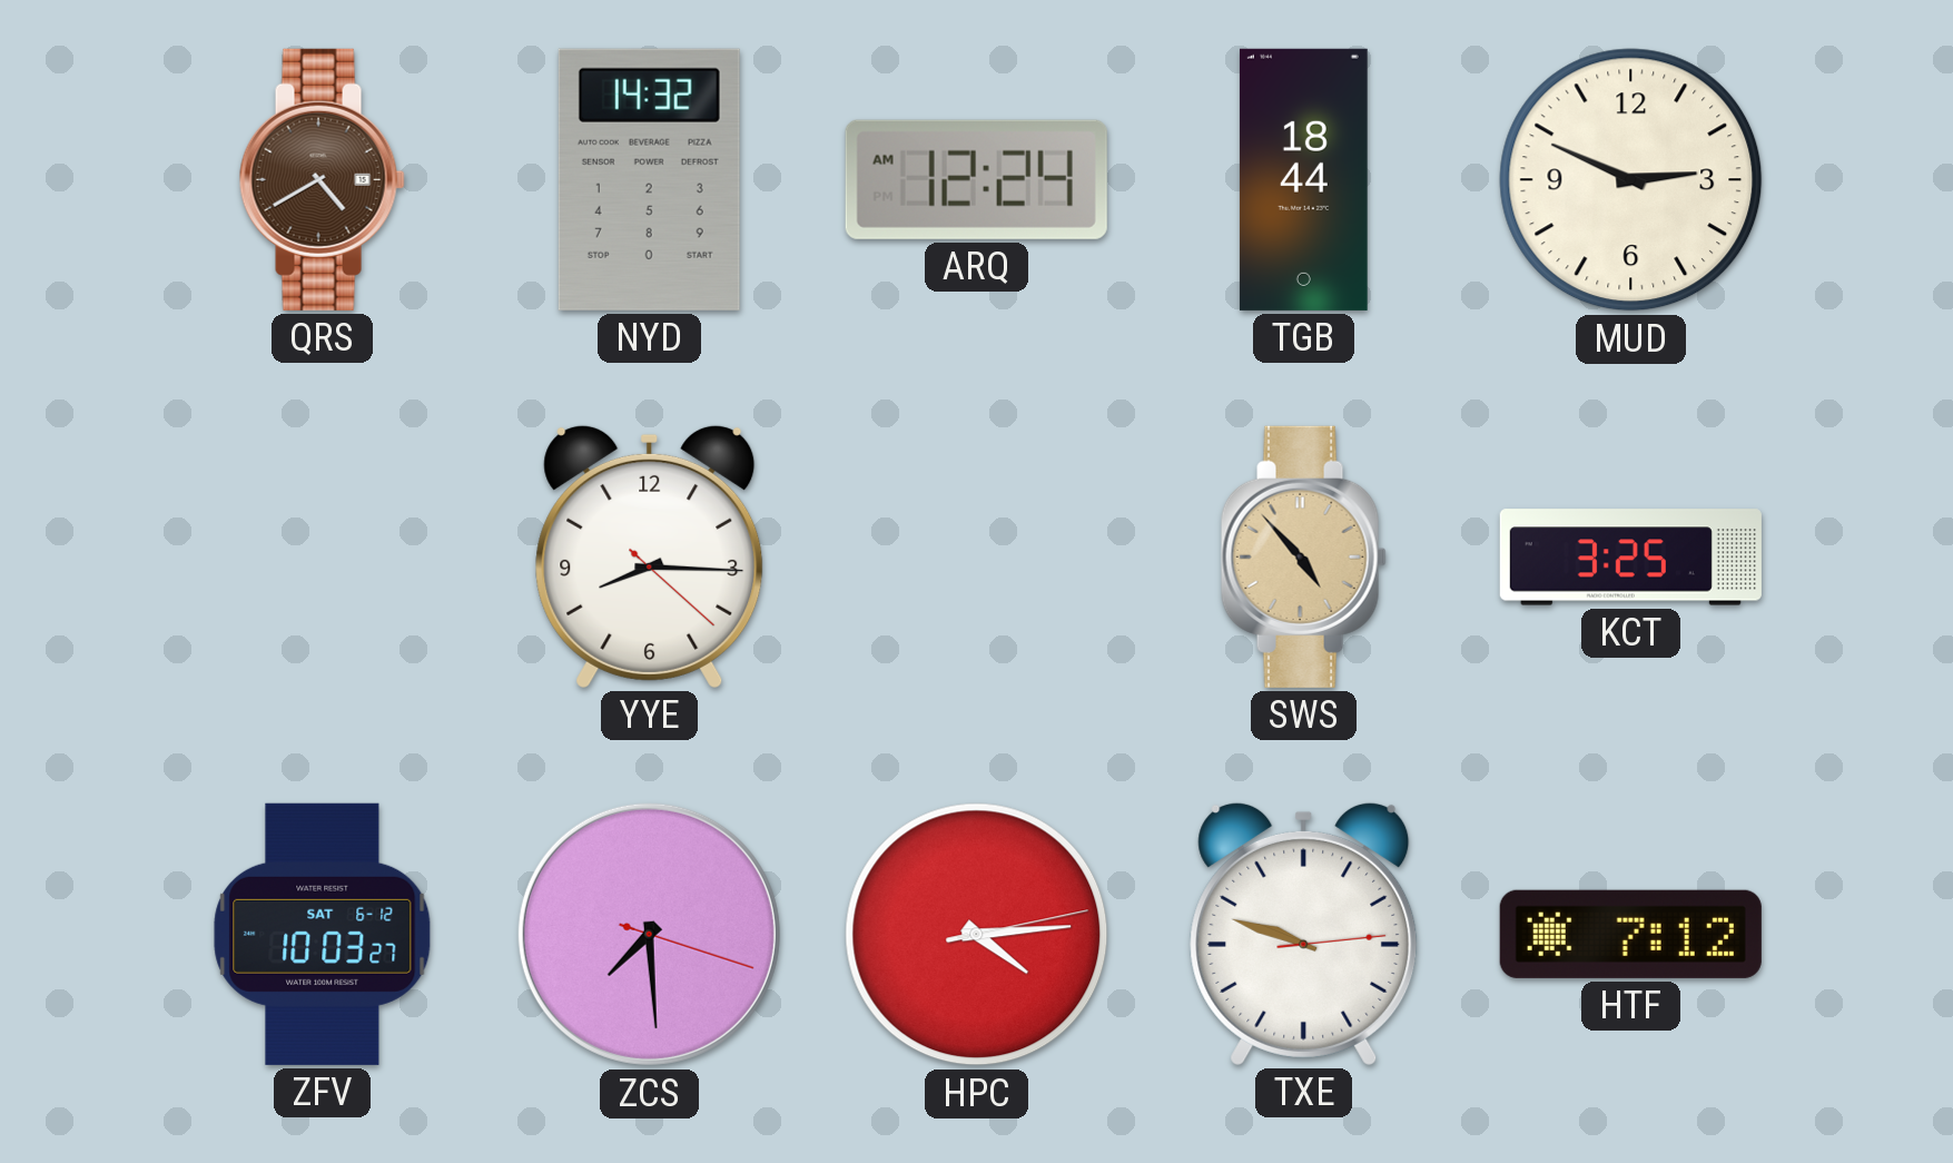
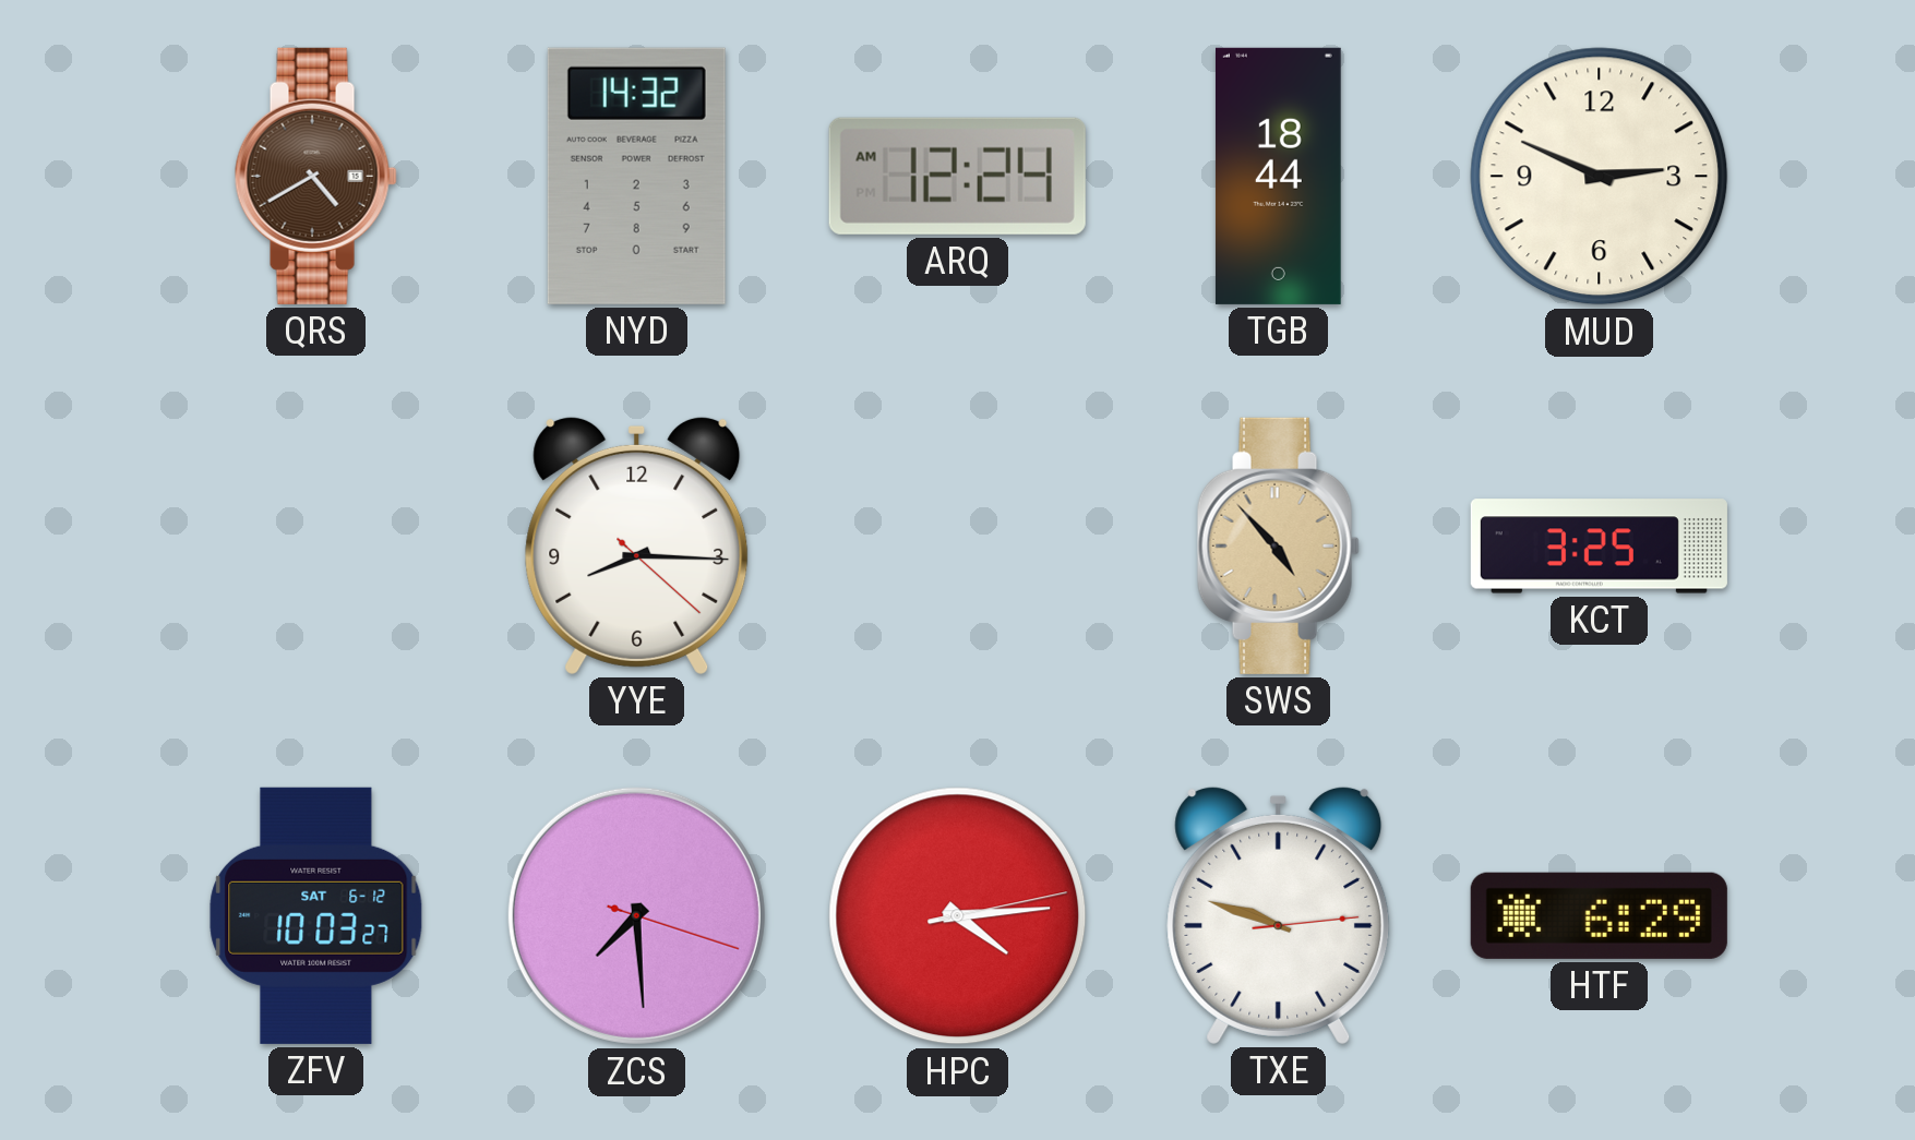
HTF: 7:12 -> 6:29
